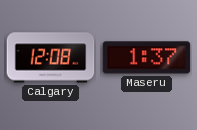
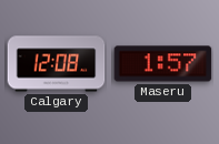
Maseru: 1:37 -> 1:57
